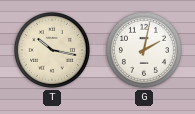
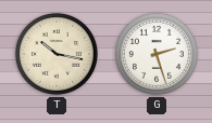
G: 2:02 -> 2:27
